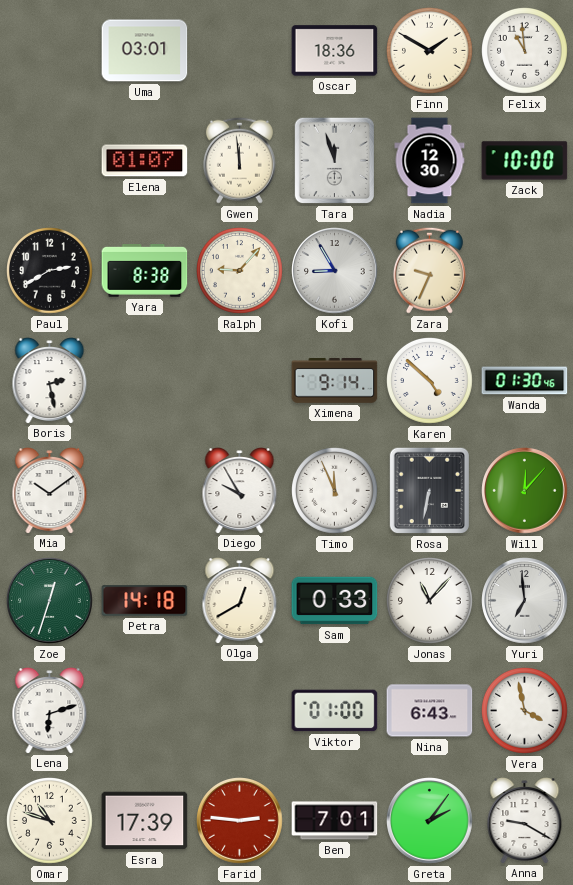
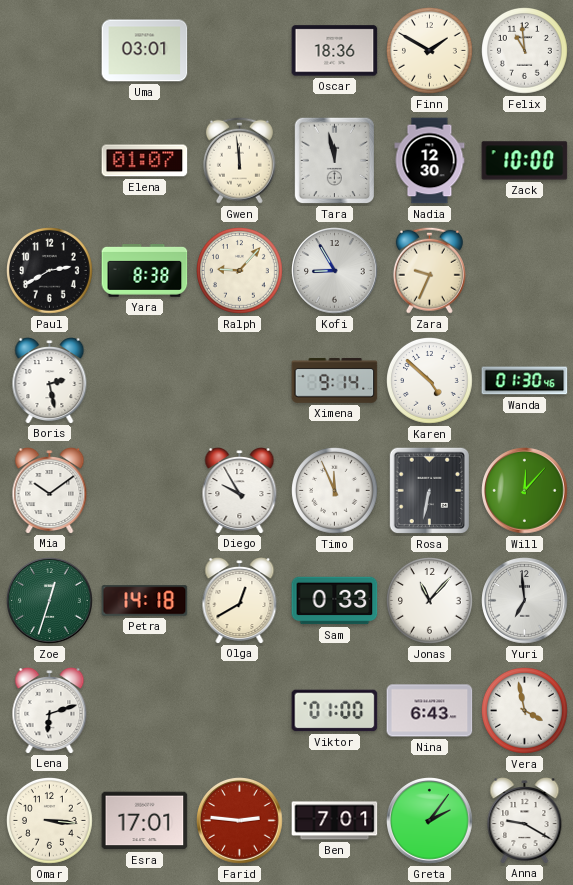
Tara: 11:57 -> 11:58
Omar: 10:48 -> 3:16
Esra: 17:39 -> 17:01
